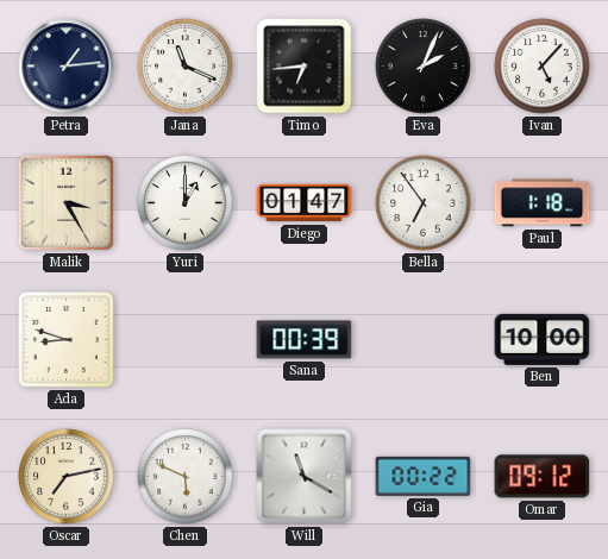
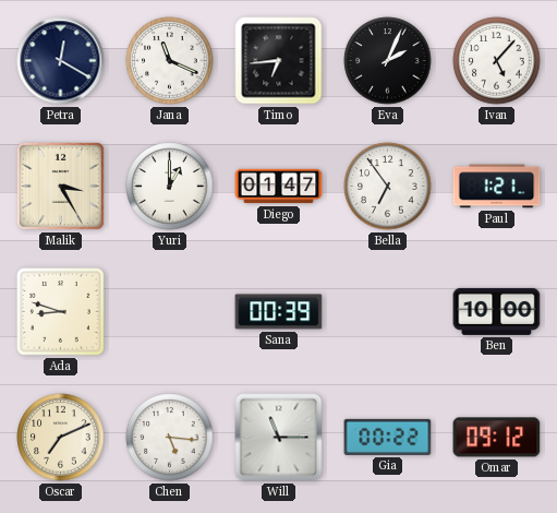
Petra: 1:14 -> 12:20
Paul: 1:18 -> 1:21
Oscar: 7:13 -> 7:11
Chen: 5:49 -> 5:16
Will: 11:20 -> 11:15
